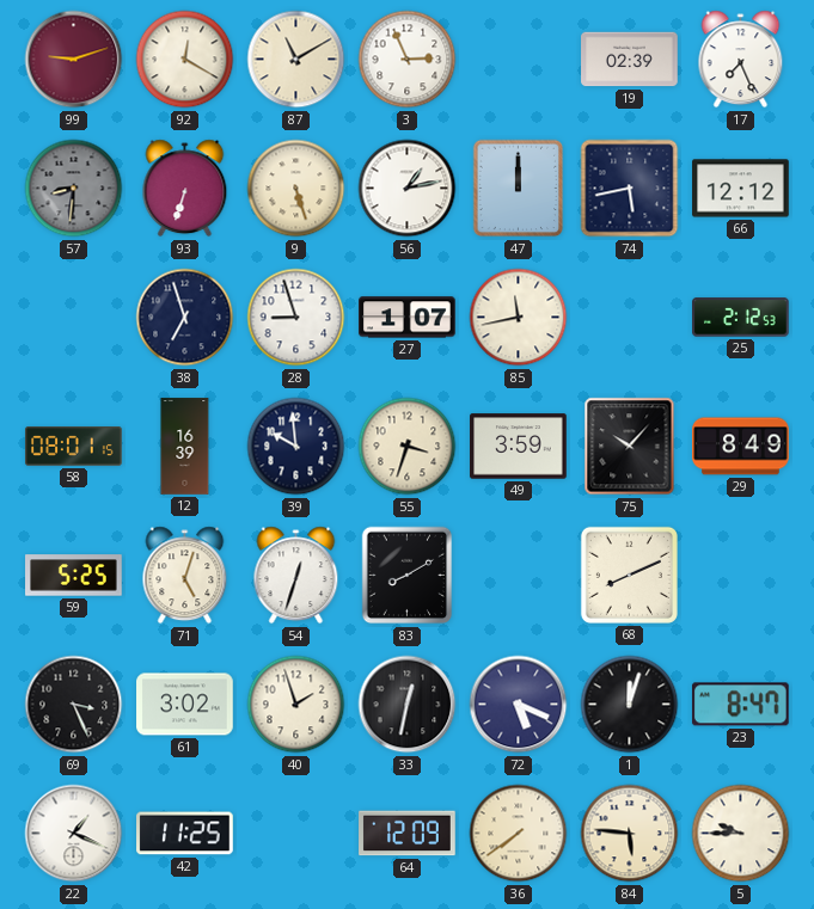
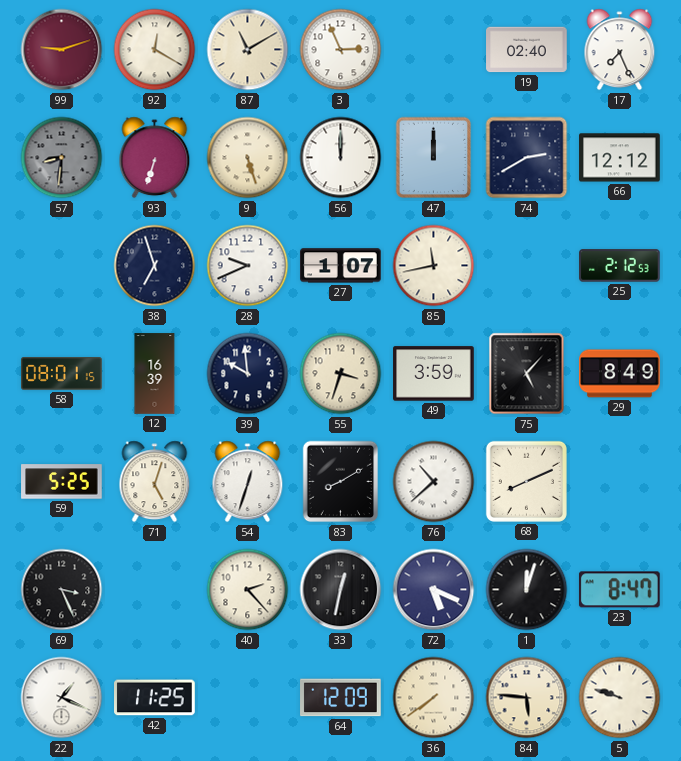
19: 02:39 -> 02:40
56: 1:13 -> 12:00
74: 5:43 -> 2:40
28: 8:57 -> 9:41
75: 10:07 -> 5:07
76: none -> 10:38
61: 3:02 -> none
40: 1:57 -> 2:23
5: 9:45 -> 9:48
